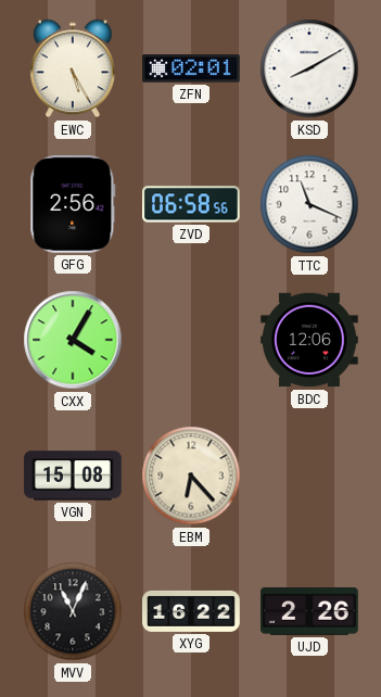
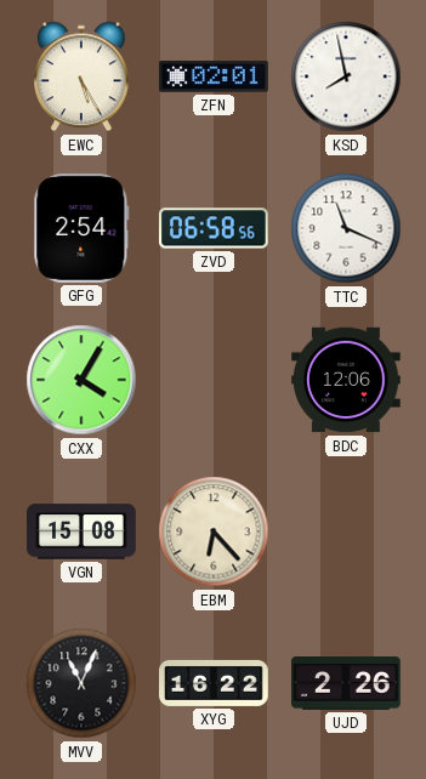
KSD: 8:10 -> 7:58
GFG: 2:56 -> 2:54
